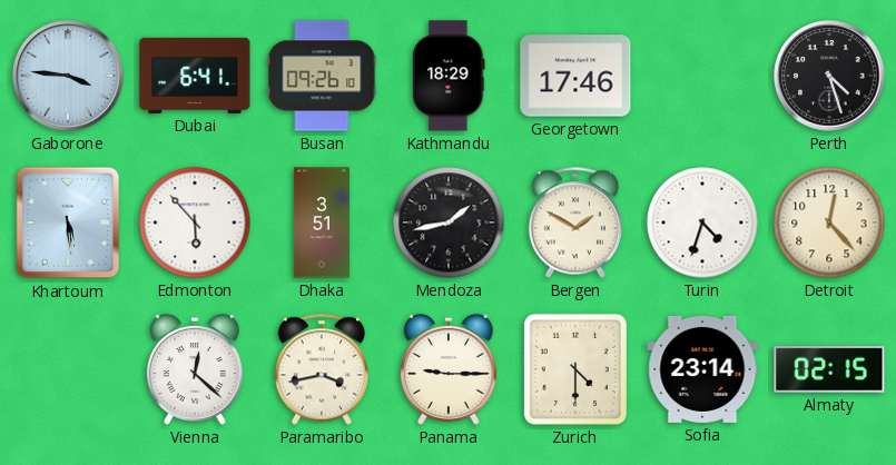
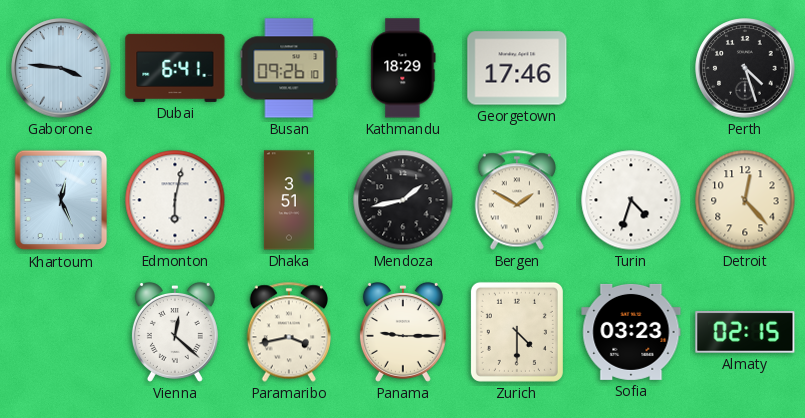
Khartoum: 5:29 -> 12:26
Edmonton: 5:53 -> 6:02
Sofia: 23:14 -> 03:23
